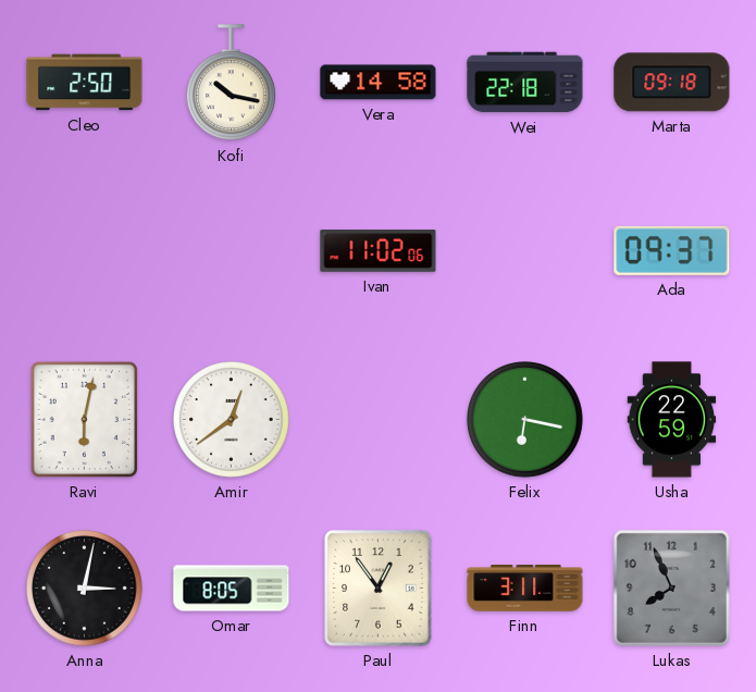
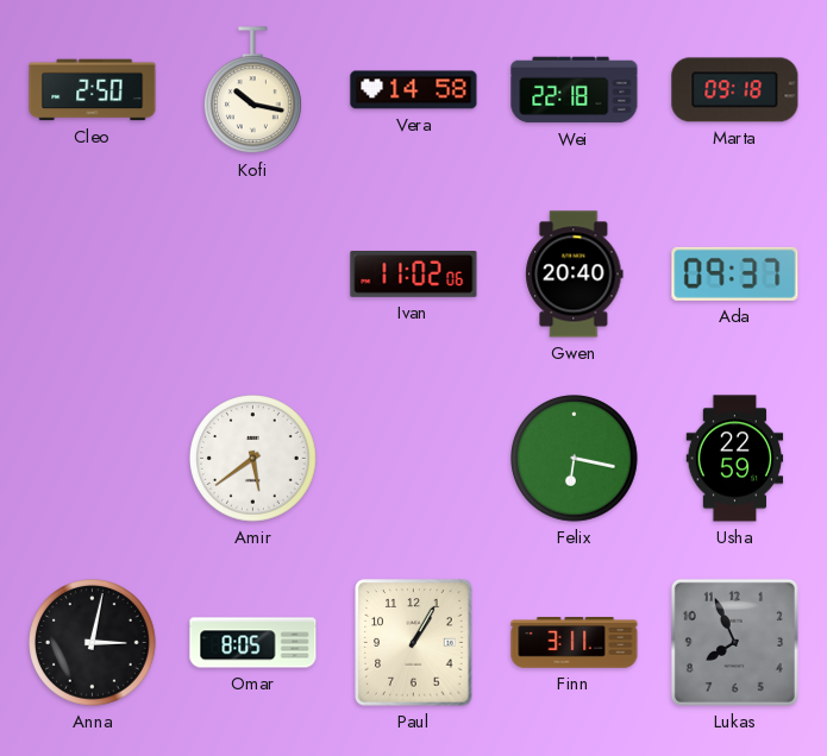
Gwen: none -> 20:40
Ravi: 6:02 -> none
Amir: 12:39 -> 5:39
Paul: 12:54 -> 1:05
